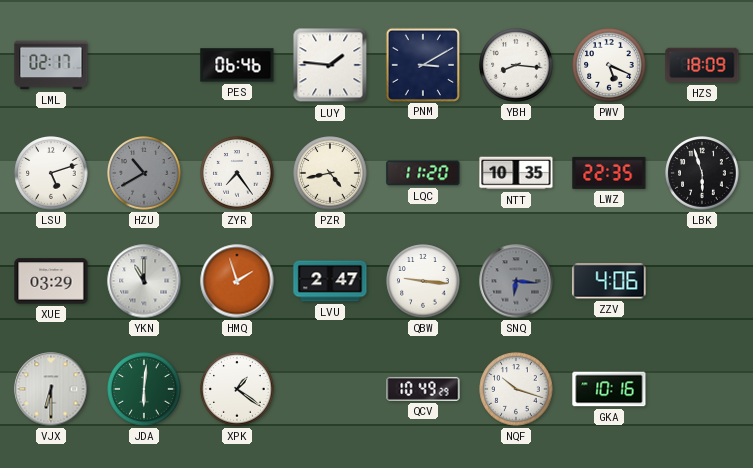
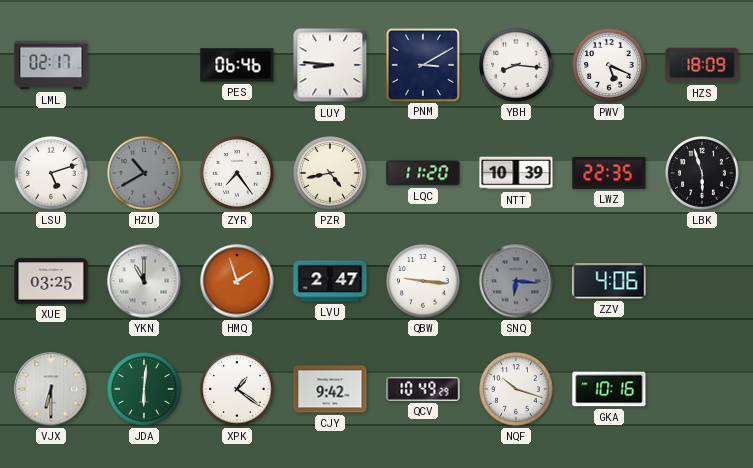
LUY: 1:46 -> 8:46
NTT: 10:35 -> 10:39
XUE: 03:29 -> 03:25
CJY: none -> 9:42
